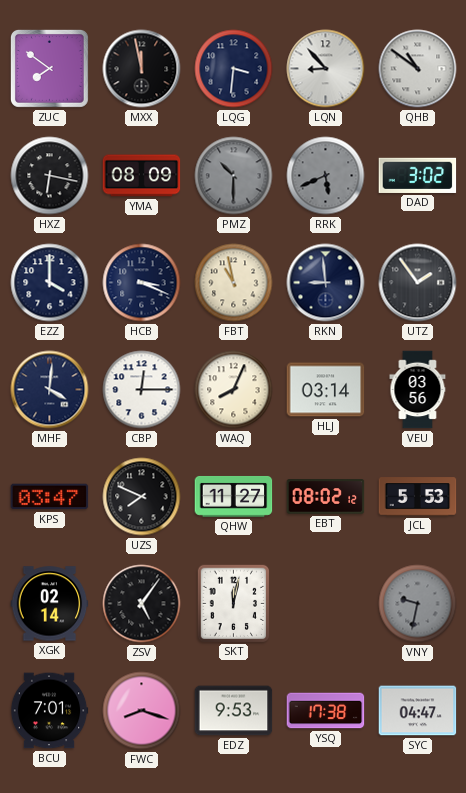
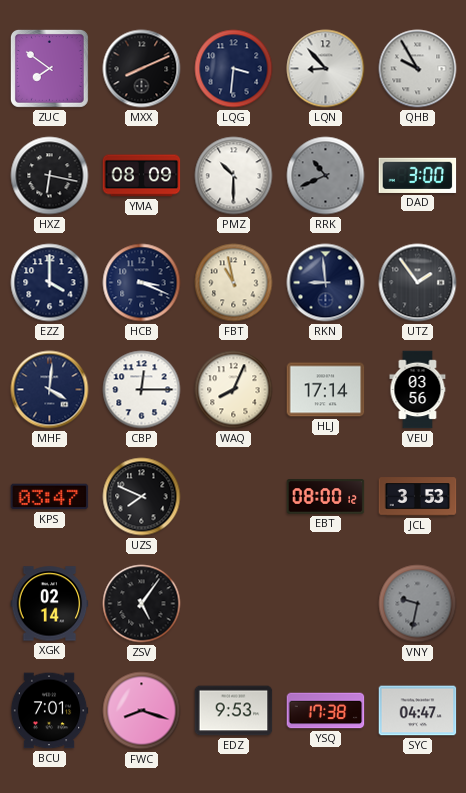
MXX: 11:58 -> 8:11
QHB: 10:51 -> 9:55
PMZ dial: grey -> white
RRK: 5:41 -> 10:41
DAD: 3:02 -> 3:00
HLJ: 03:14 -> 17:14
QHW: 11:27 -> none
EBT: 08:02 -> 08:00
JCL: 5:53 -> 3:53
SKT: 12:02 -> none
